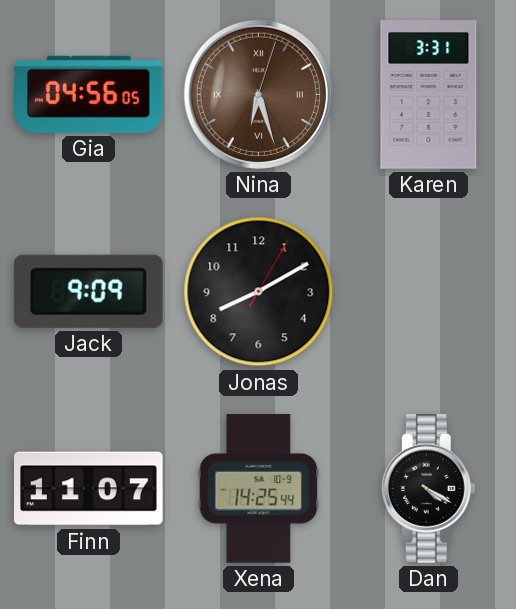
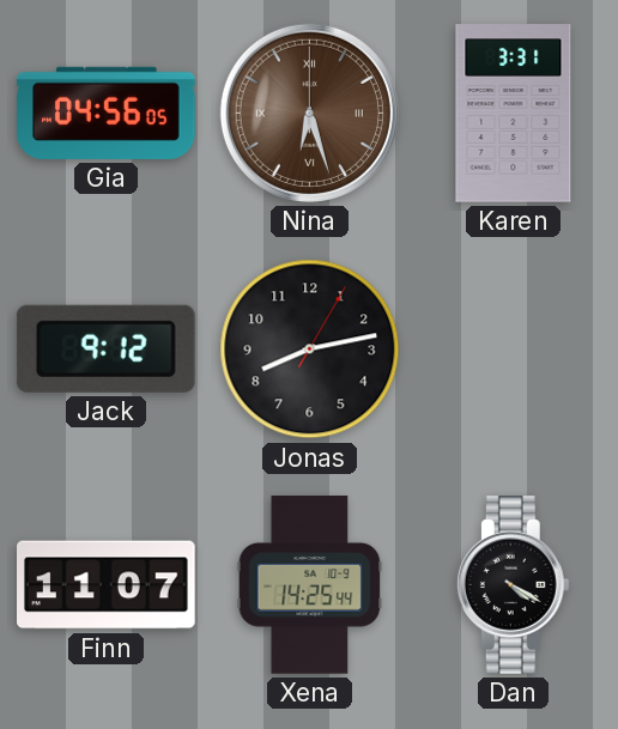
Nina: 6:27:03 -> 6:27:00
Jack: 9:09 -> 9:12
Jonas: 8:10 -> 8:13
